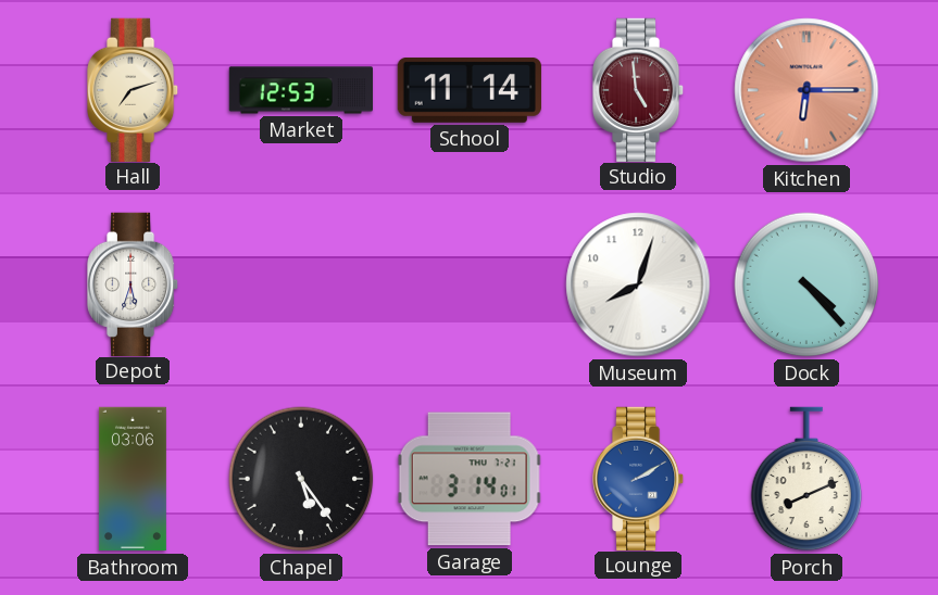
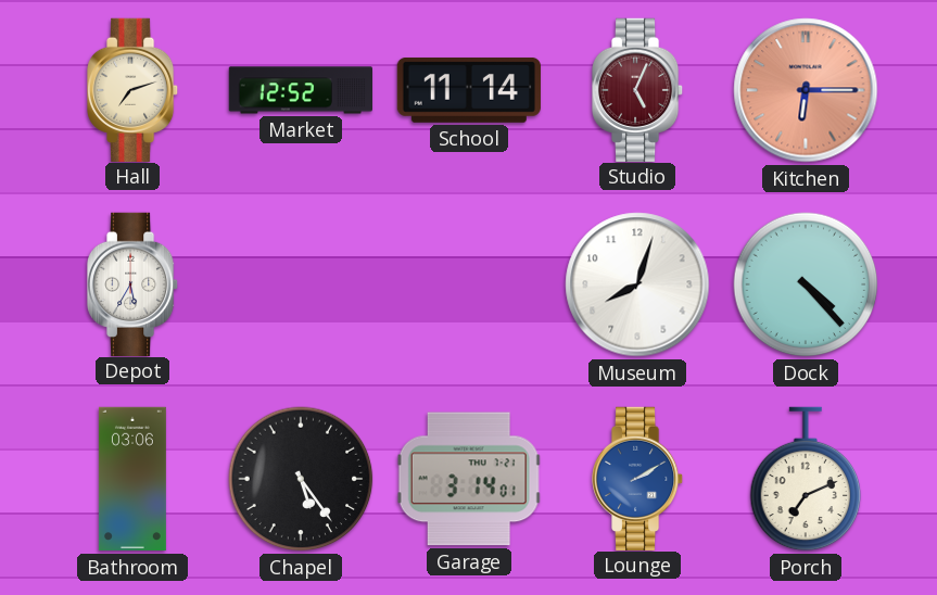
Market: 12:53 -> 12:52
Studio: 4:59 -> 5:04
Depot: 5:33 -> 5:35
Porch: 8:11 -> 7:11
